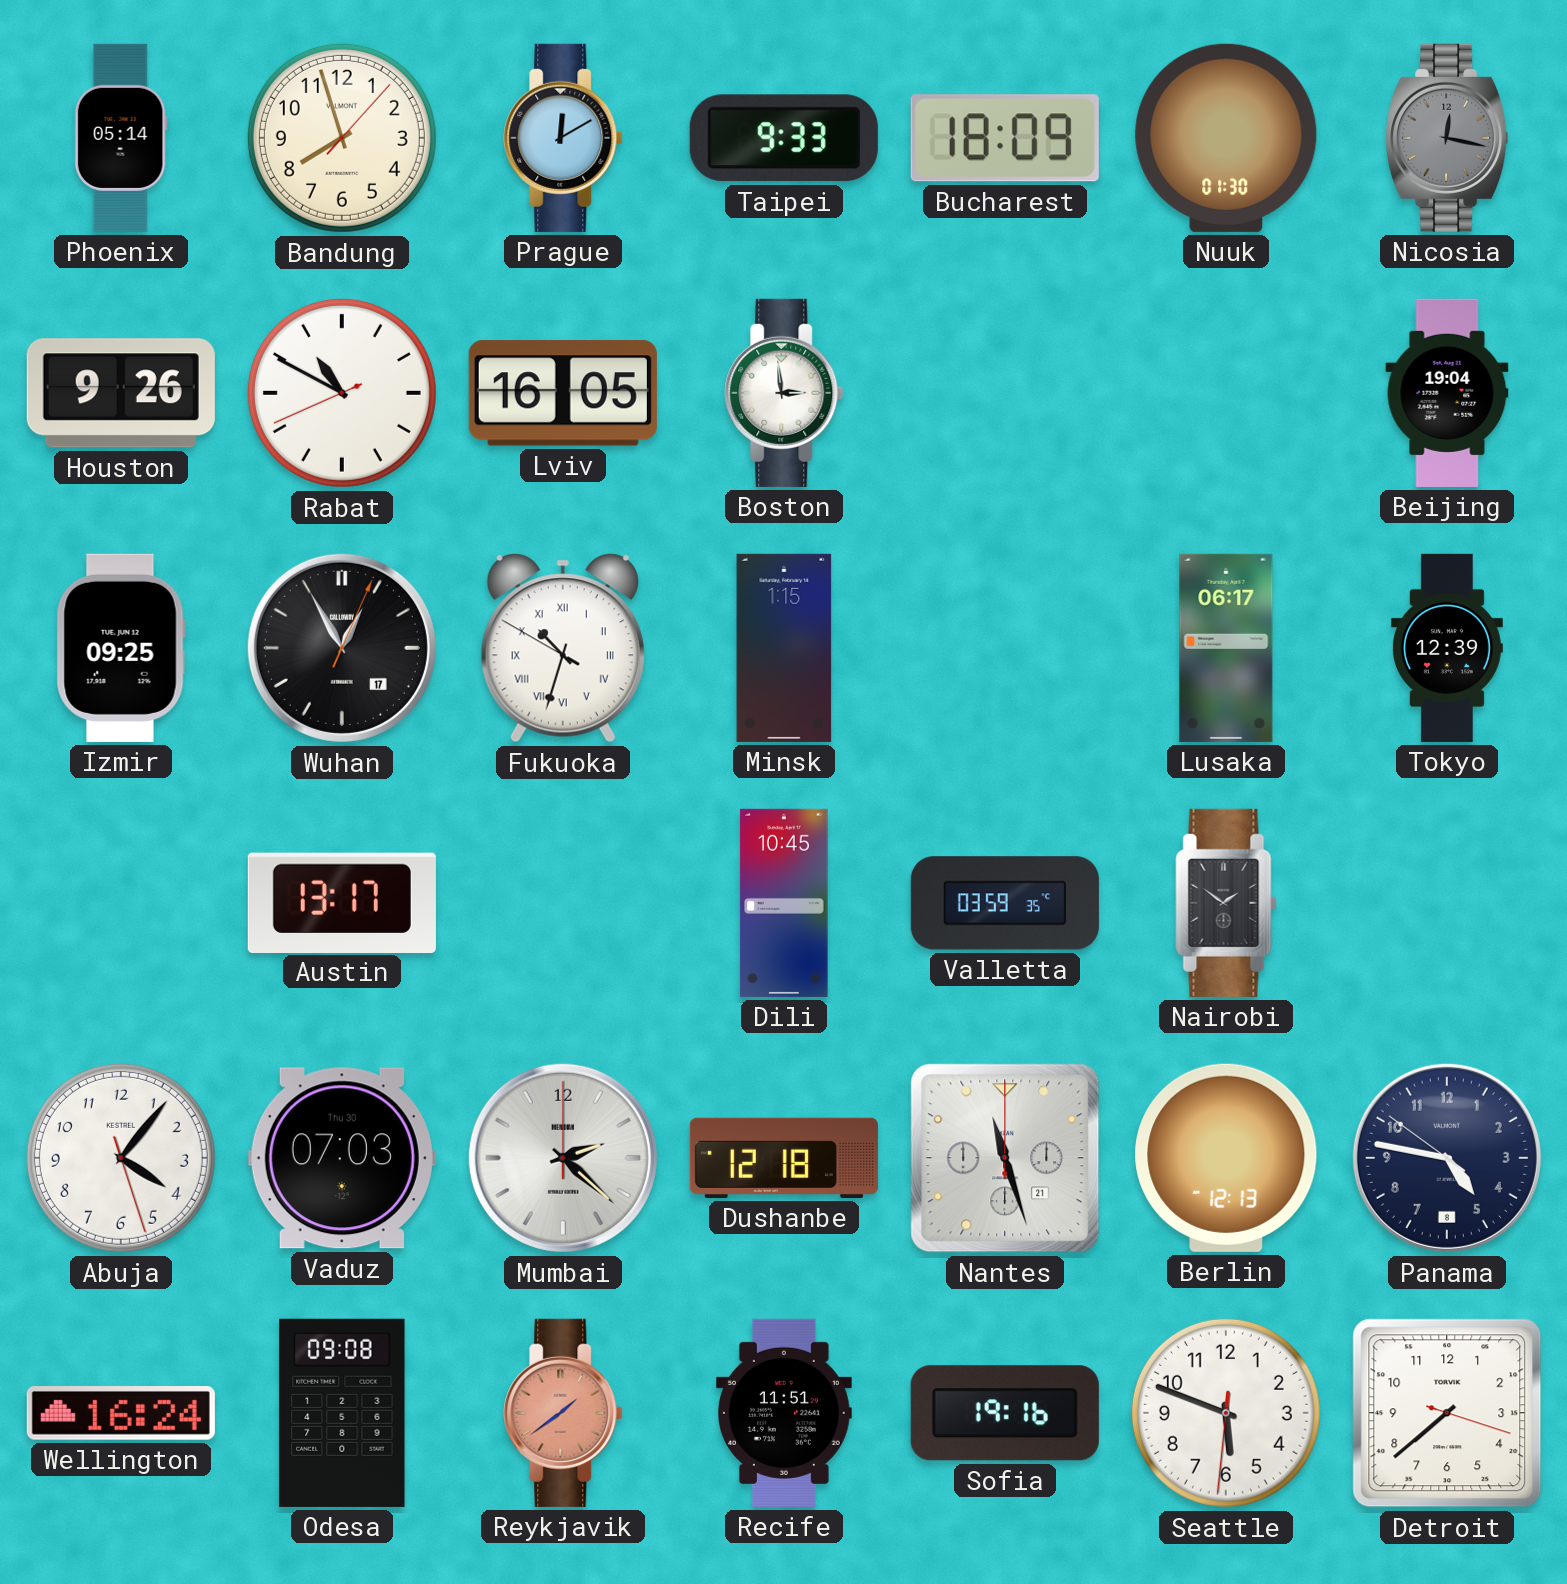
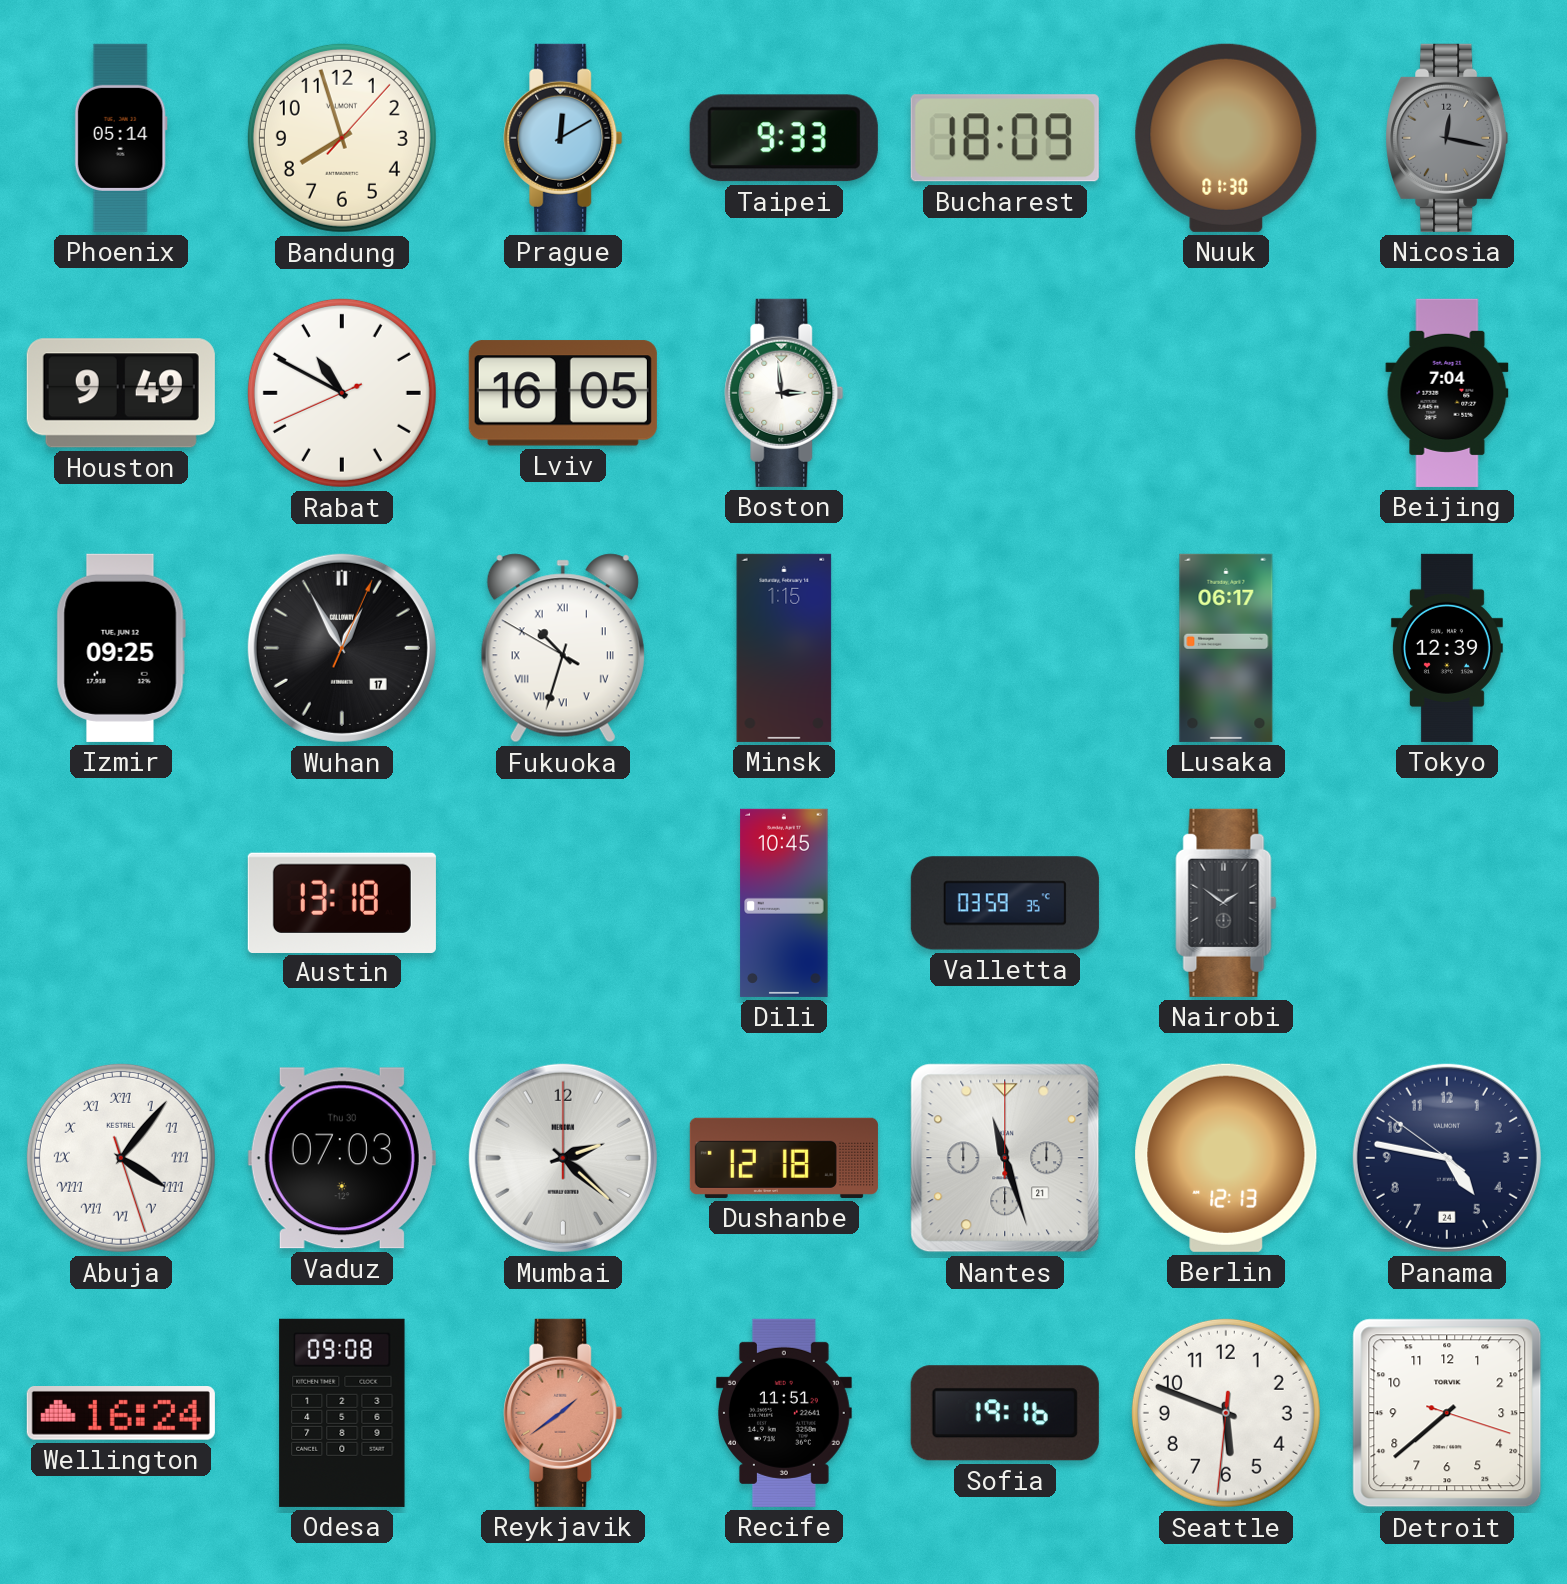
Houston: 9:26 -> 9:49
Beijing: 19:04 -> 7:04
Austin: 13:17 -> 13:18
Abuja numerals: Arabic -> Roman
Panama date: 8 -> 24
